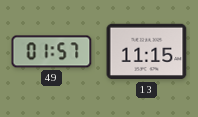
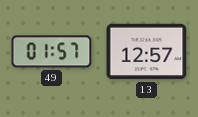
13: 11:15 -> 12:57
